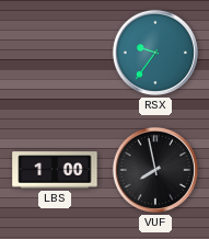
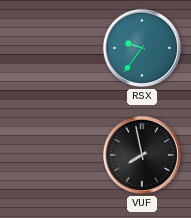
LBS: 1:00 -> none
